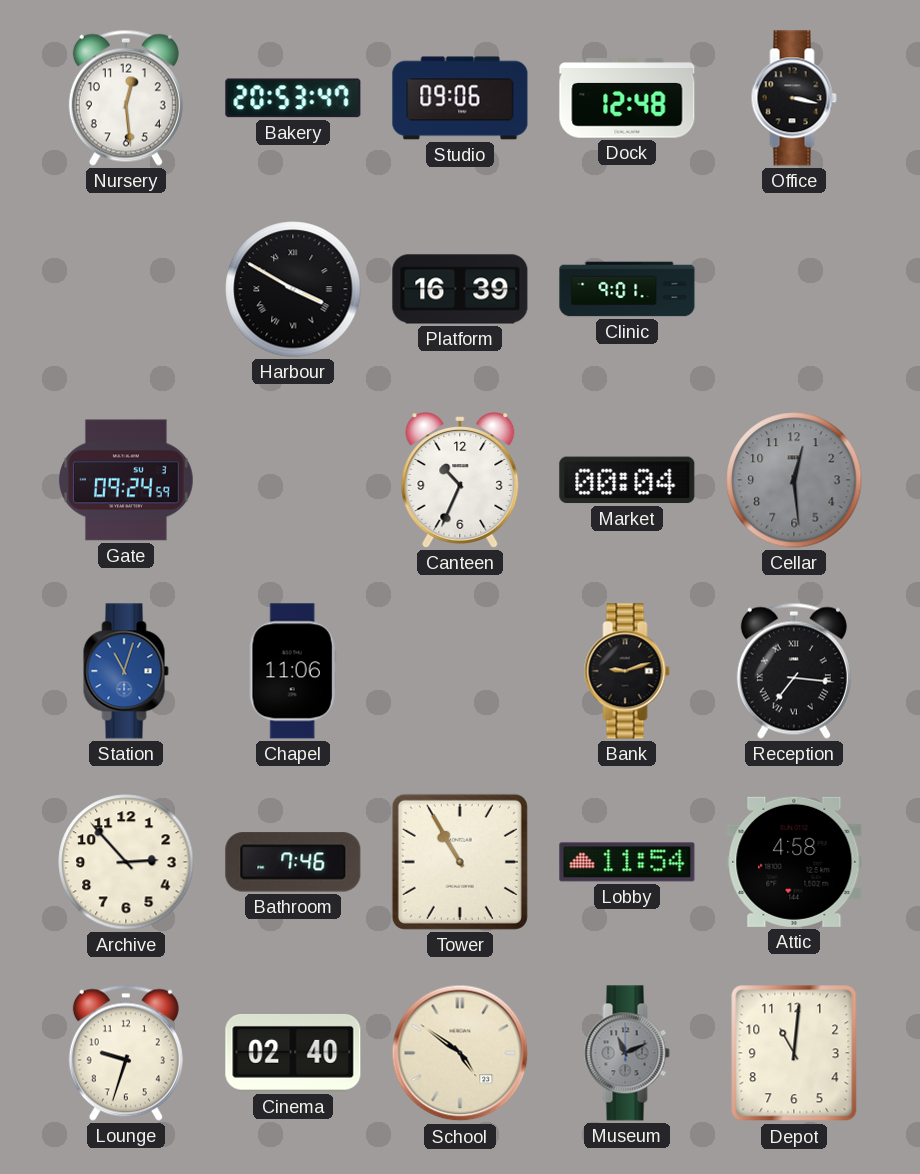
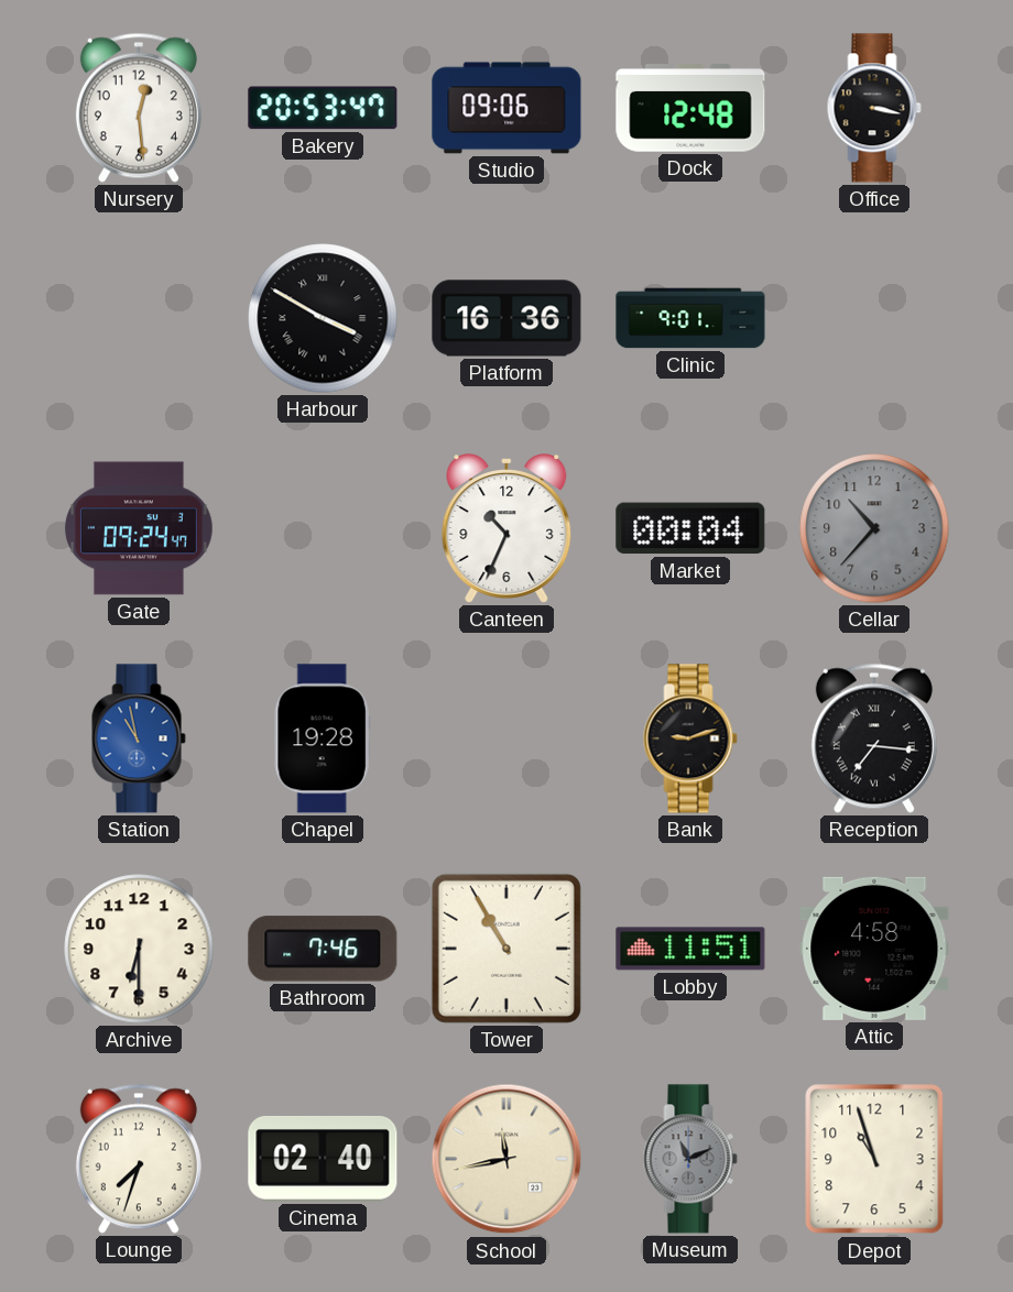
Platform: 16:39 -> 16:36
Gate: 09:24:59 -> 09:24:47
Cellar: 12:29 -> 10:37
Station: 11:03 -> 10:58
Chapel: 11:06 -> 19:28
Archive: 2:53 -> 6:30
Lobby: 11:54 -> 11:51
Lounge: 9:33 -> 7:33
School: 4:51 -> 11:43
Depot: 11:01 -> 10:57
